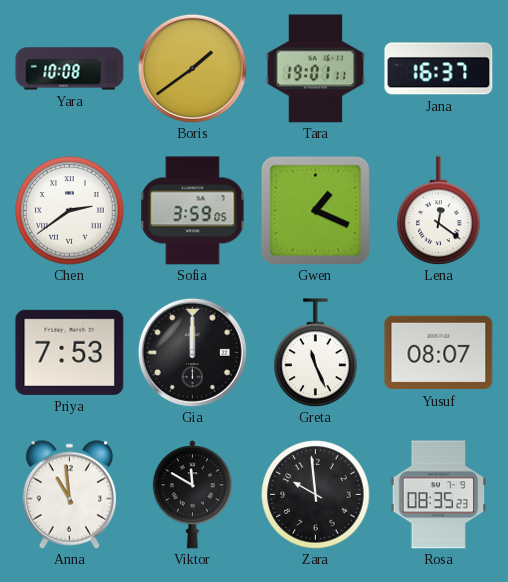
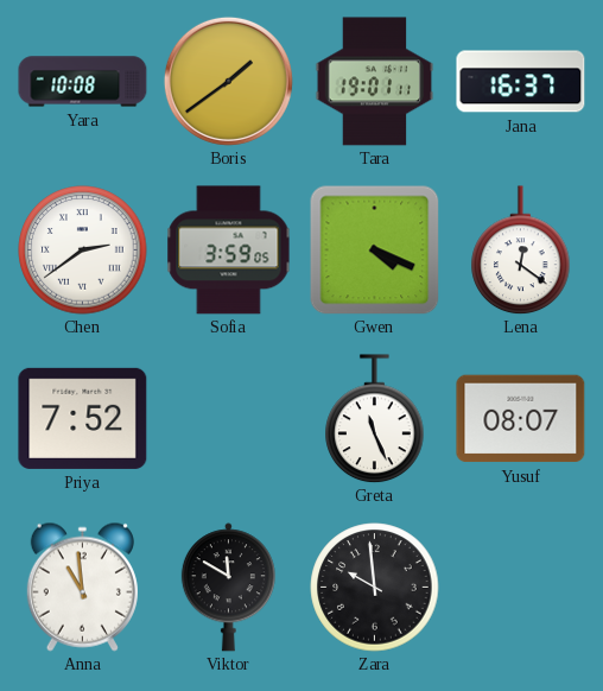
Gwen: 1:19 -> 4:19
Priya: 7:53 -> 7:52
Gia: 12:00 -> none
Rosa: 08:35 -> none
